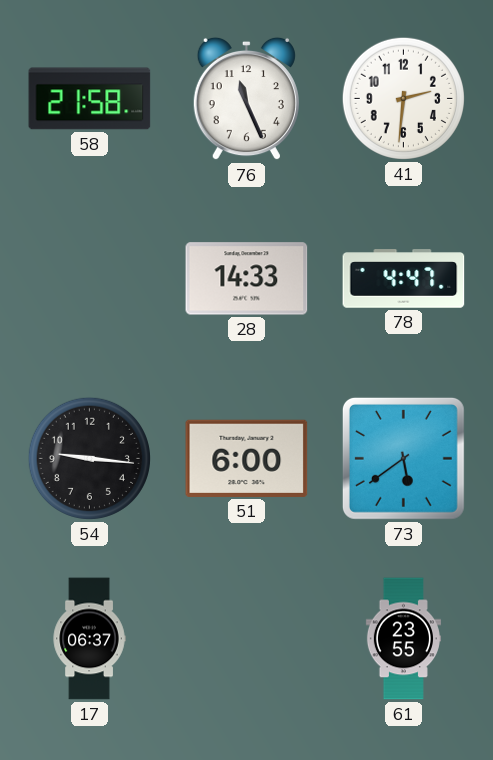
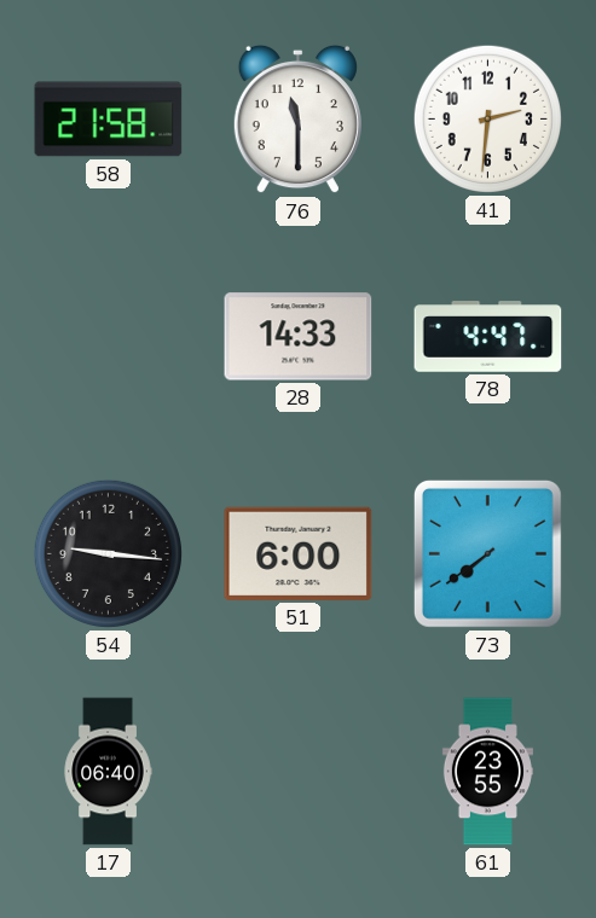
76: 11:26 -> 11:30
73: 5:39 -> 7:39
17: 06:37 -> 06:40
